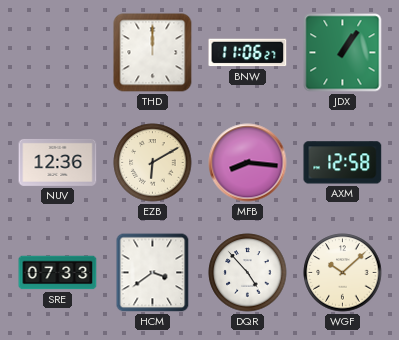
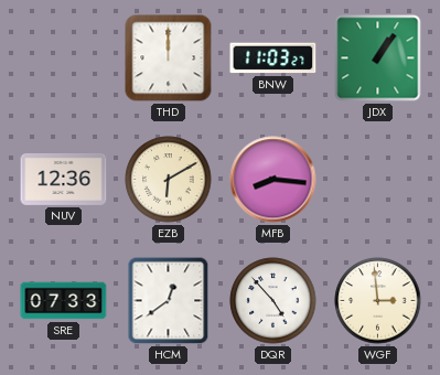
BNW: 11:06 -> 11:03
AXM: 12:58 -> none
HCM: 3:39 -> 12:39
WGF: 10:08 -> 2:59
